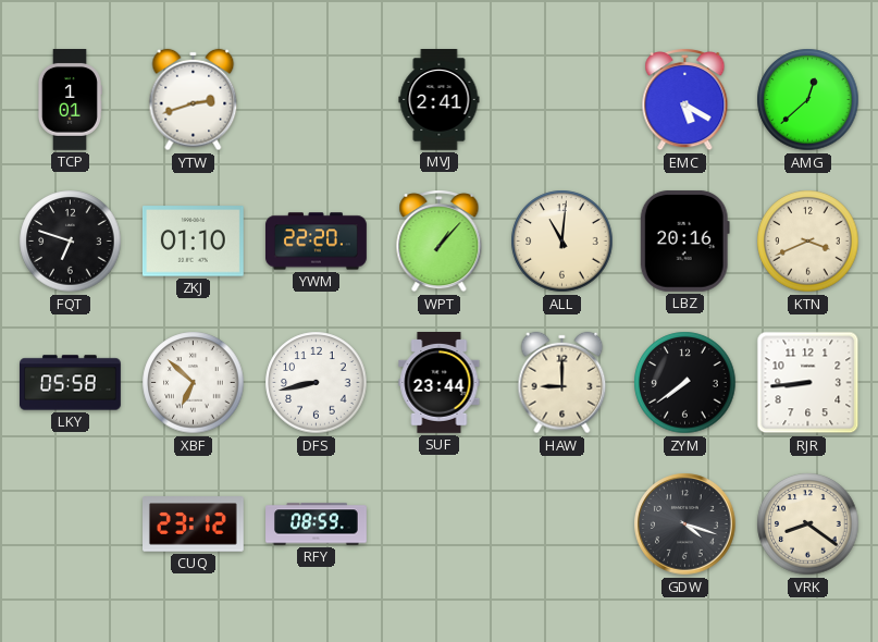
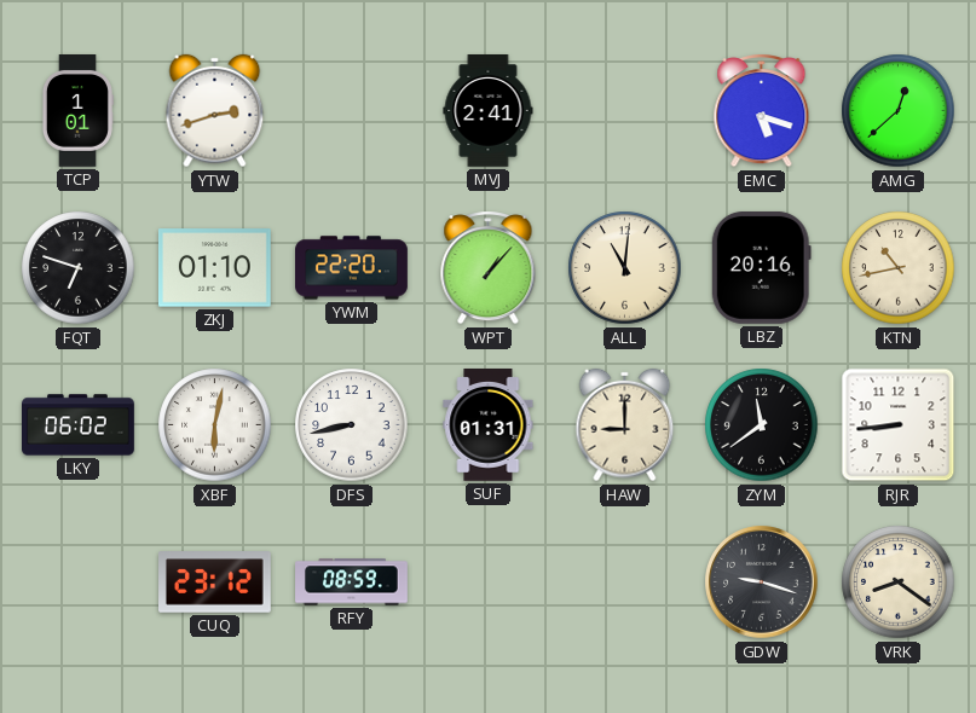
EMC: 5:20 -> 5:18
KTN: 3:41 -> 10:43
LKY: 05:58 -> 06:02
XBF: 6:52 -> 6:02
SUF: 23:44 -> 01:31
ZYM: 7:39 -> 11:39
GDW: 4:18 -> 9:18
